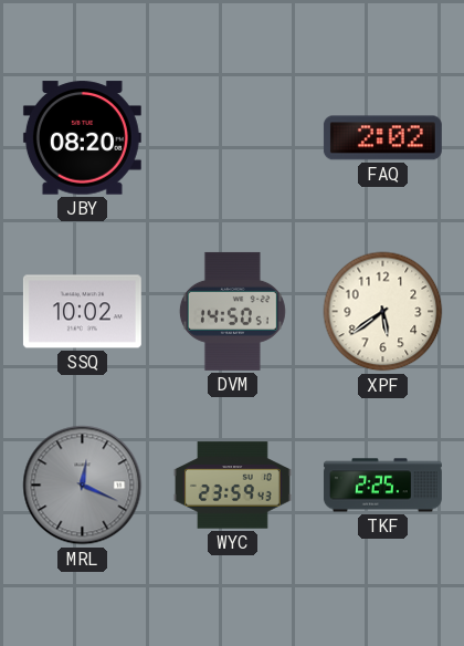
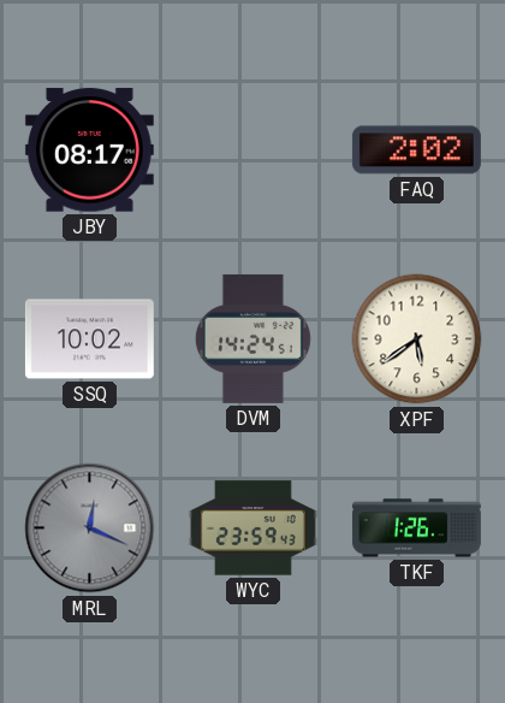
JBY: 08:20 -> 08:17
DVM: 14:50 -> 14:24
TKF: 2:25 -> 1:26
